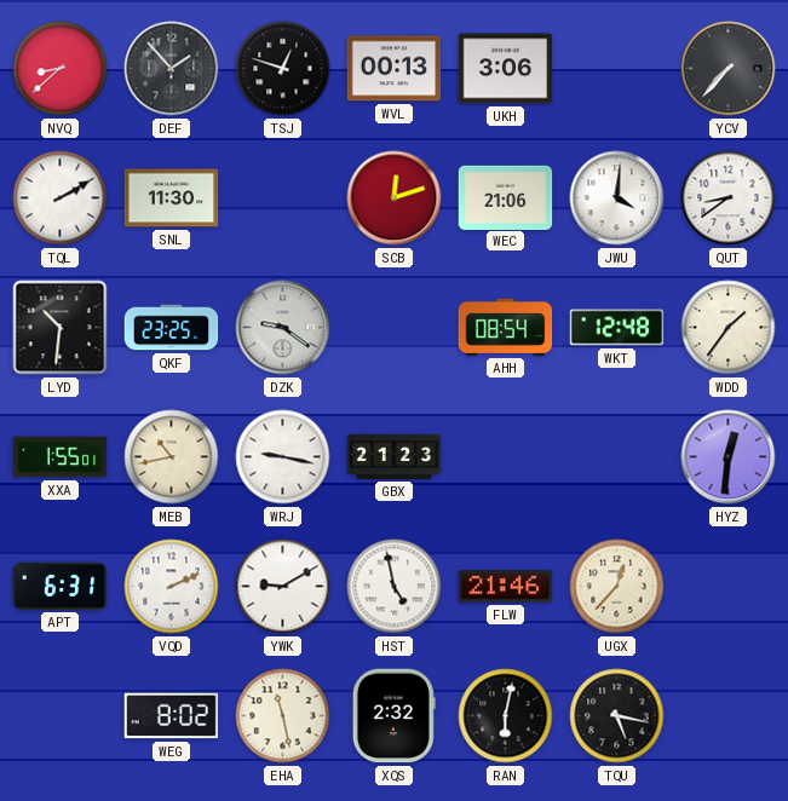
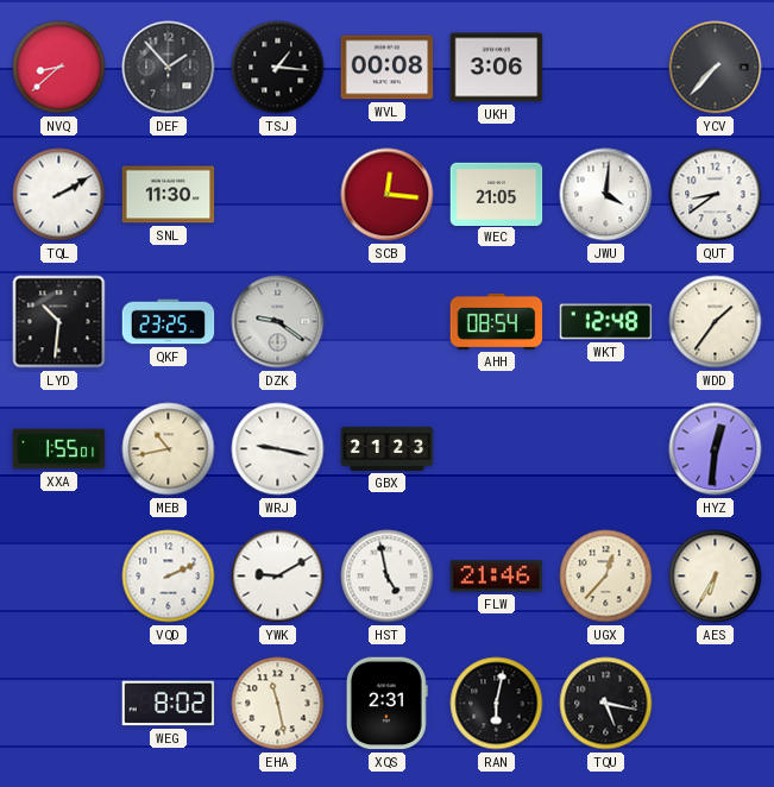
TSJ: 12:48 -> 1:16
WVL: 00:13 -> 00:08
SCB: 12:12 -> 12:16
WEC: 21:06 -> 21:05
APT: 6:31 -> none
AES: none -> 6:35
XQS: 2:32 -> 2:31
